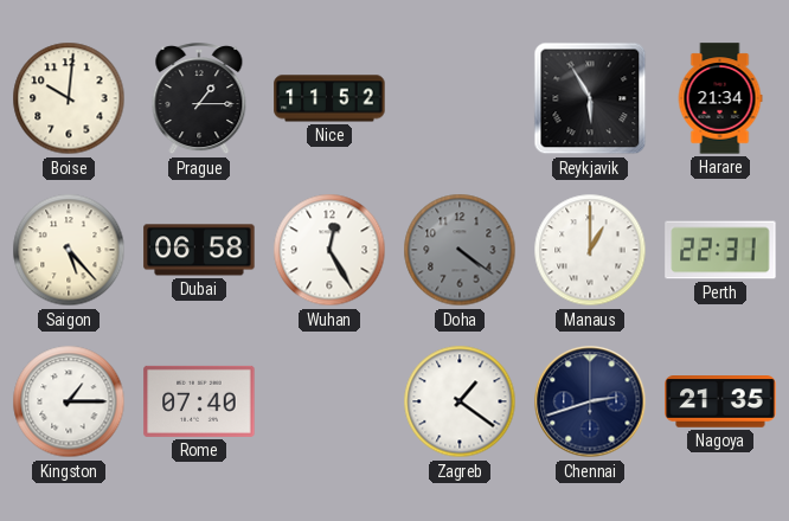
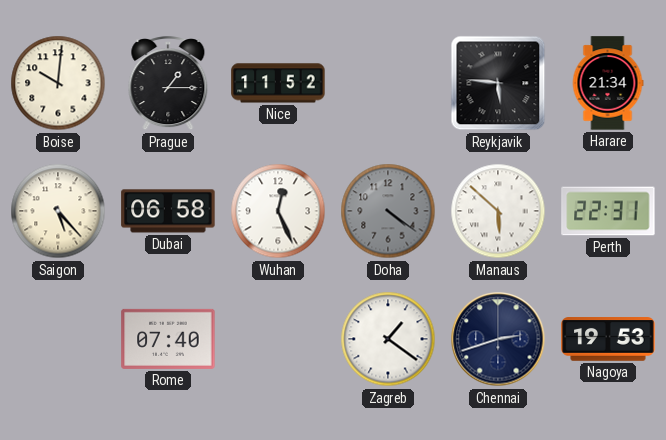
Reykjavik: 5:55 -> 5:46
Wuhan: 12:25 -> 12:26
Manaus: 1:00 -> 5:52
Kingston: 1:15 -> none
Nagoya: 21:35 -> 19:53
